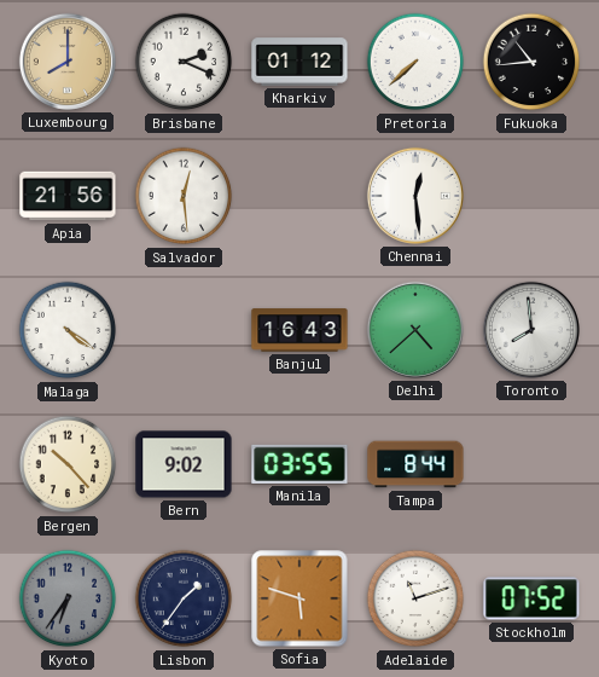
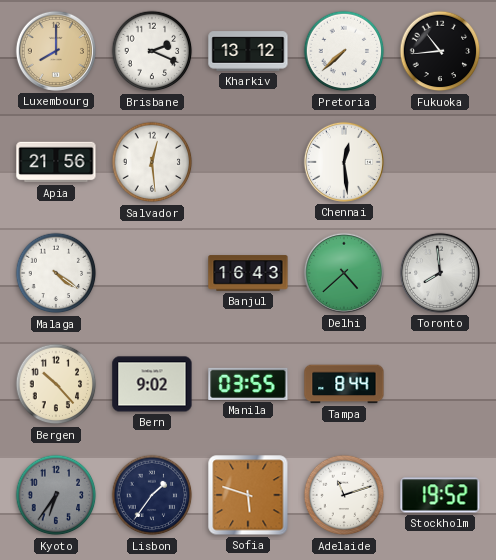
Kharkiv: 01:12 -> 13:12
Stockholm: 07:52 -> 19:52
